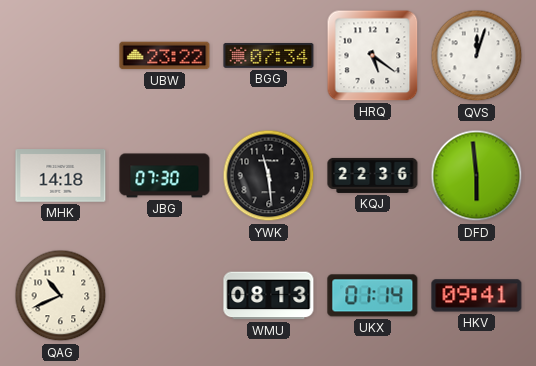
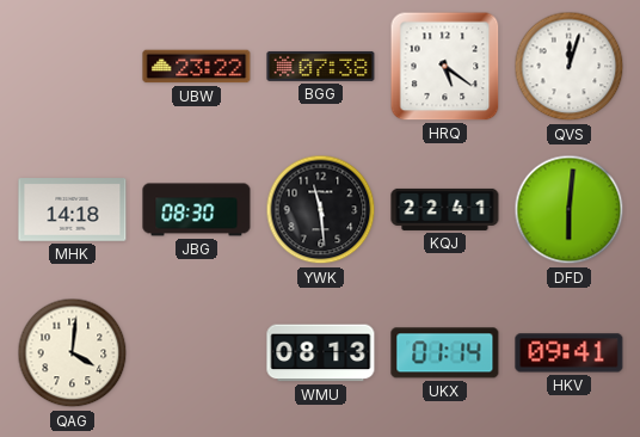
BGG: 07:34 -> 07:38
JBG: 07:30 -> 08:30
KQJ: 22:36 -> 22:41
DFD: 5:59 -> 6:01
QAG: 10:41 -> 4:01
